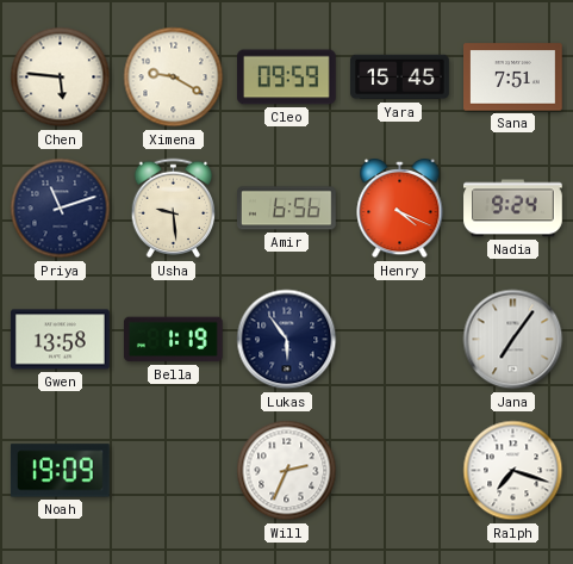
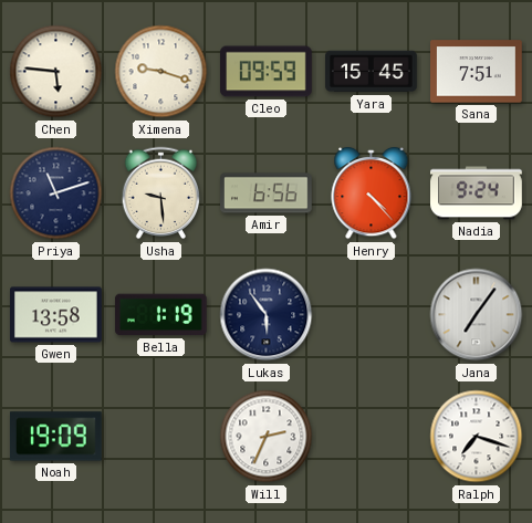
Ximena: 9:20 -> 9:18
Henry: 4:19 -> 4:23
